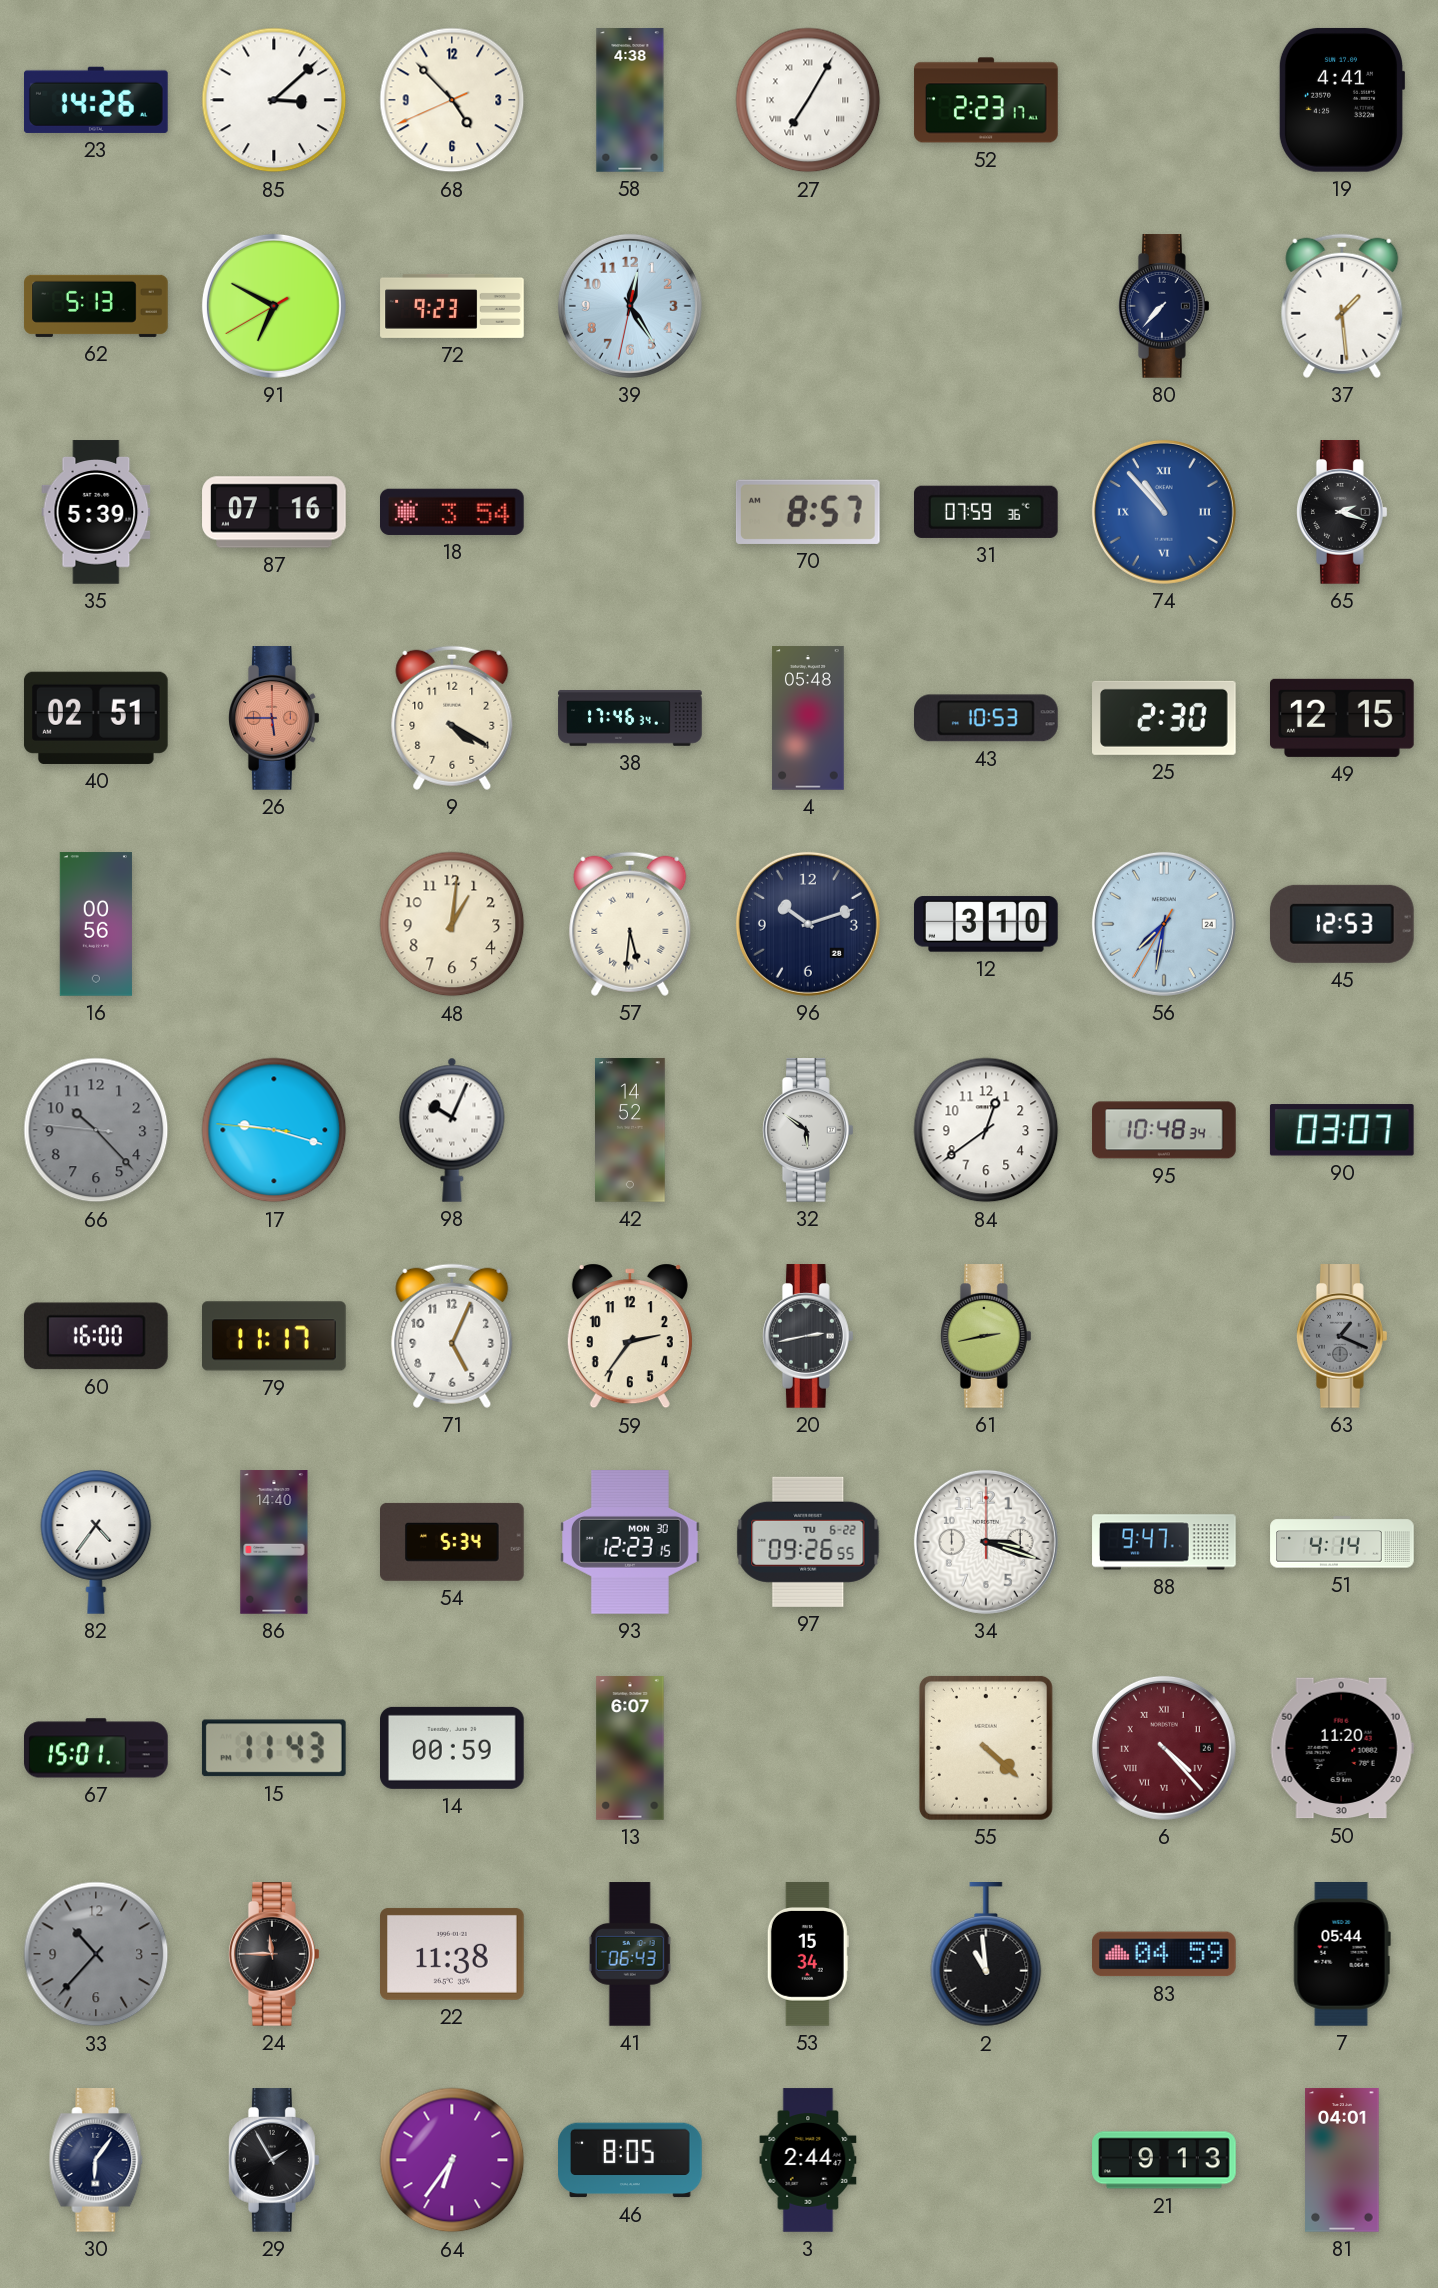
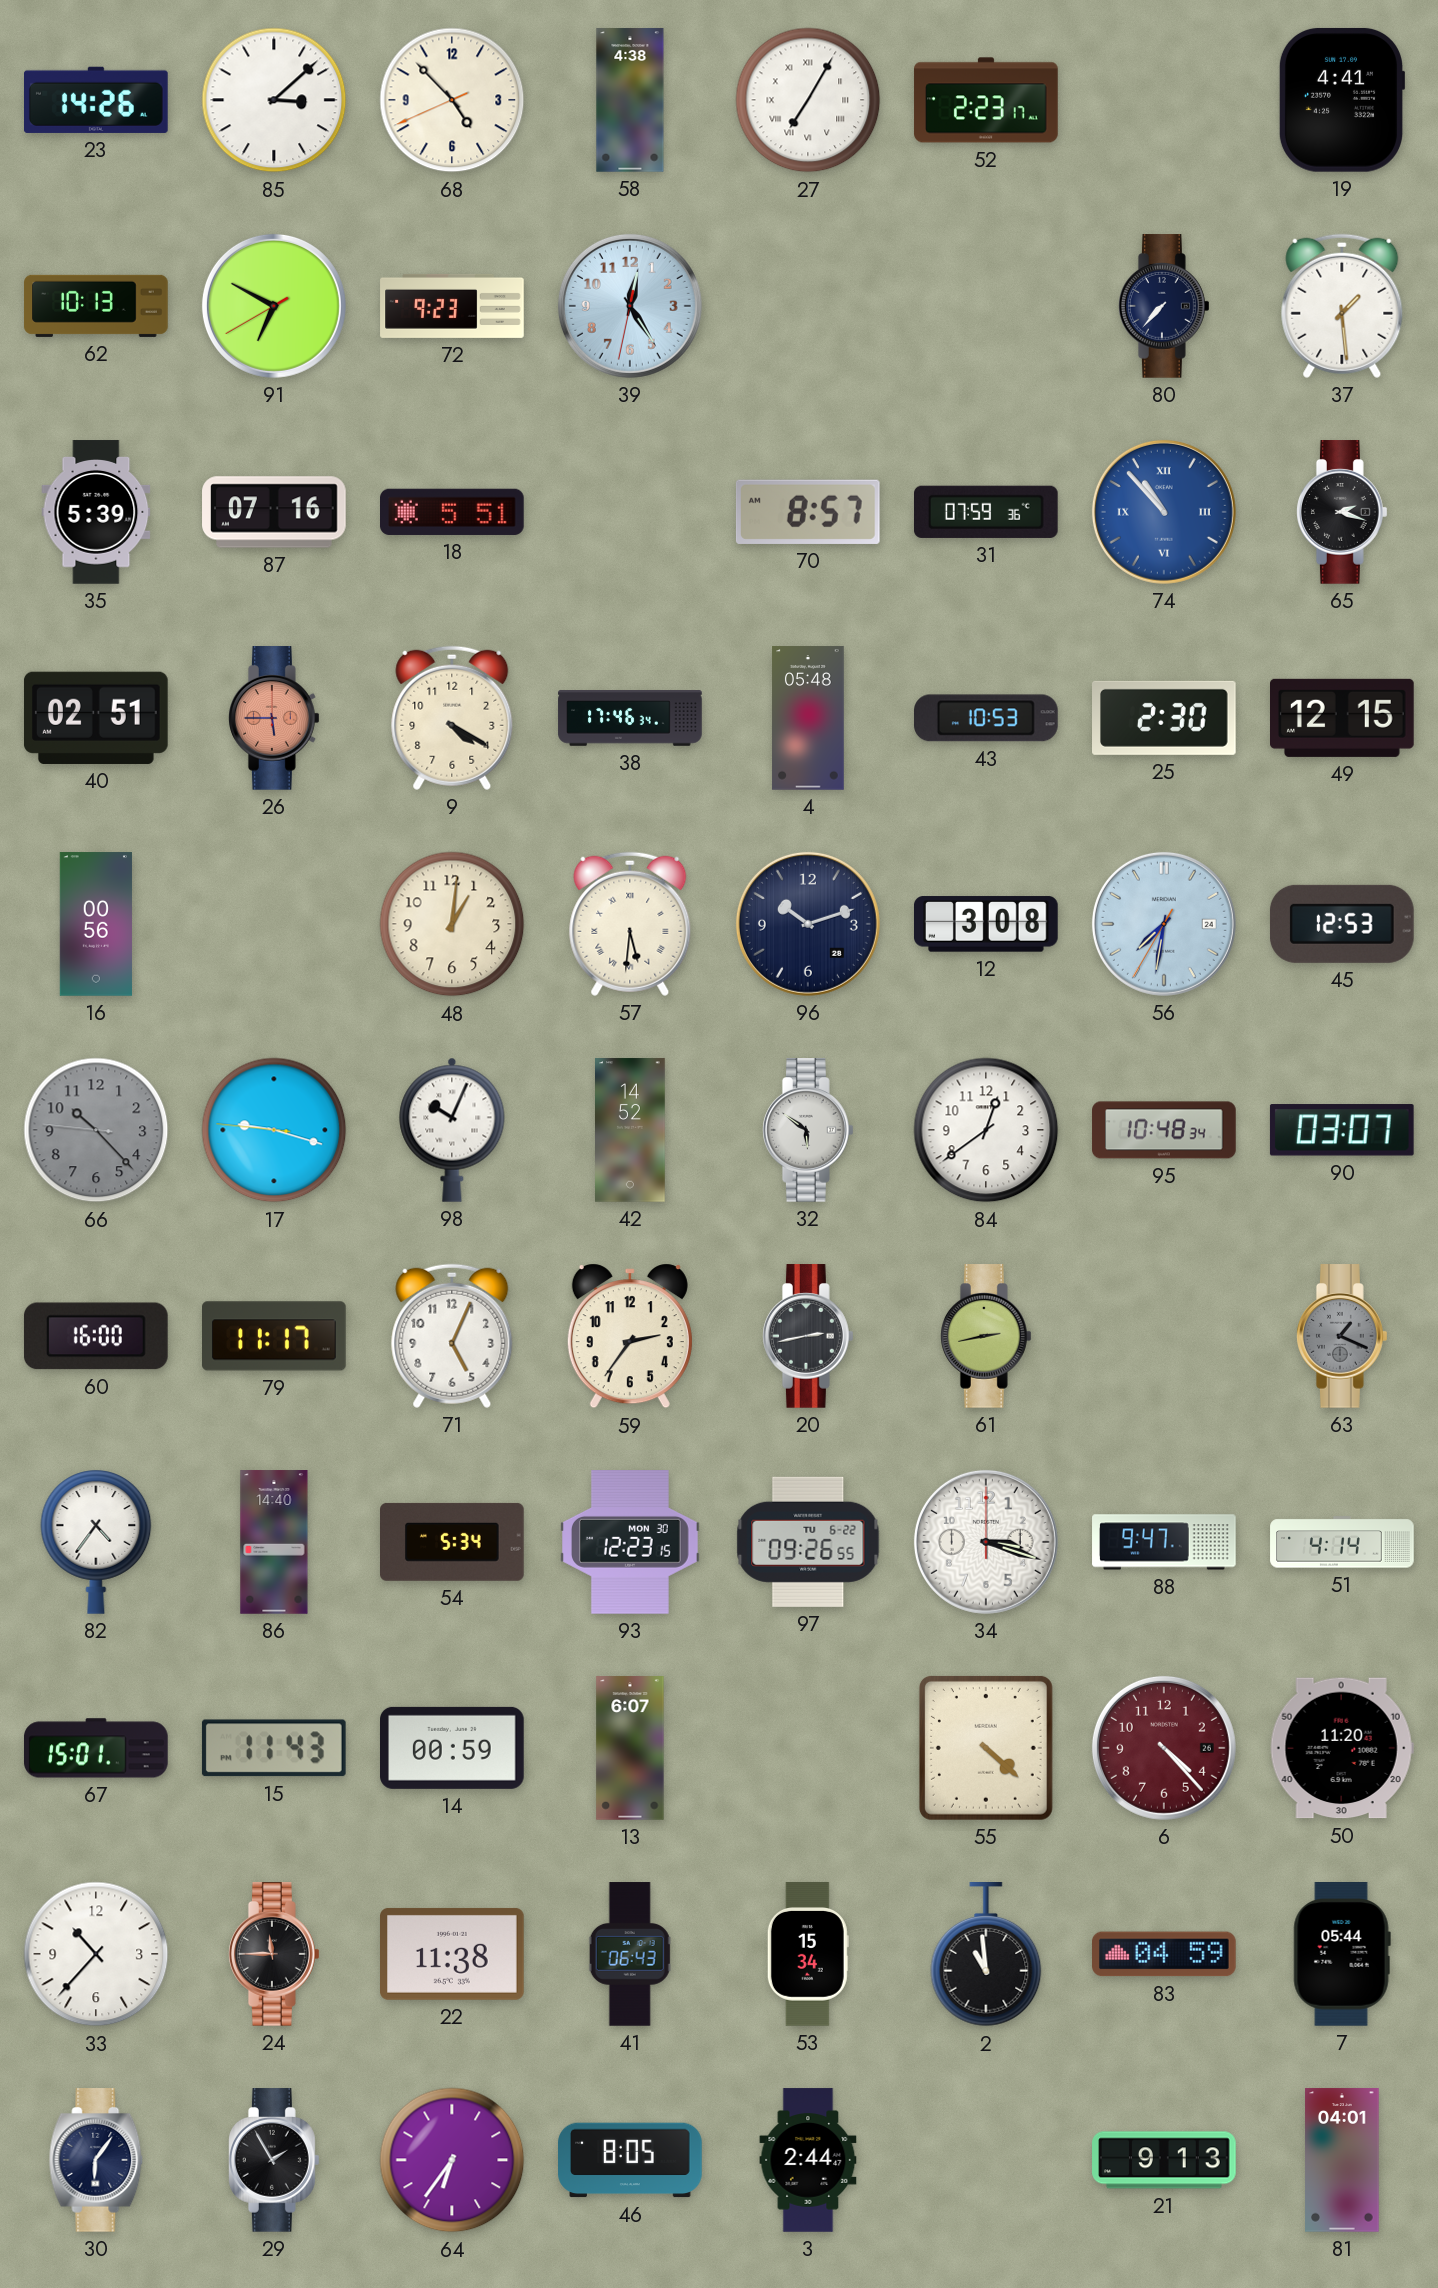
62: 5:13 -> 10:13
18: 3:54 -> 5:51
12: 3:10 -> 3:08
6 numerals: Roman -> Arabic
33 dial: grey -> white
